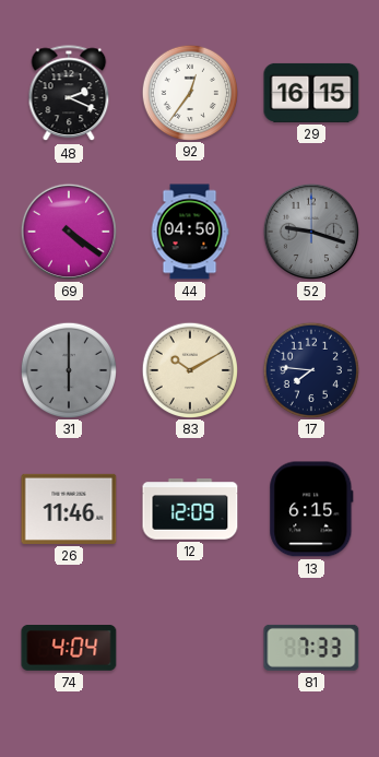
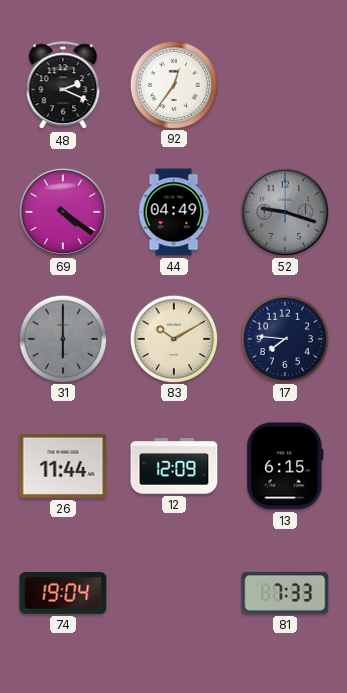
29: 16:15 -> none
44: 04:50 -> 04:49
26: 11:46 -> 11:44
74: 4:04 -> 19:04
